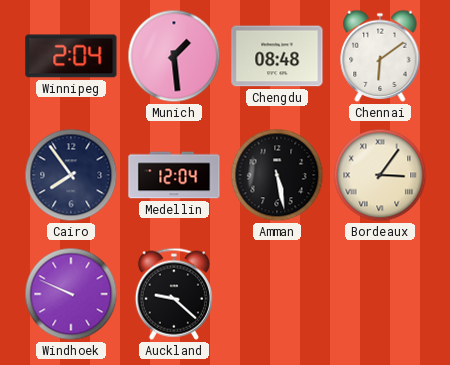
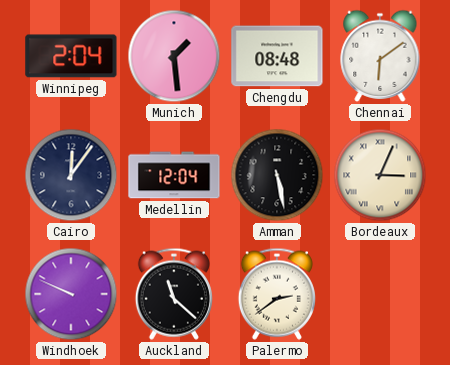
Cairo: 7:54 -> 12:06
Bordeaux: 3:06 -> 3:04
Auckland: 9:22 -> 11:22
Palermo: none -> 2:39
